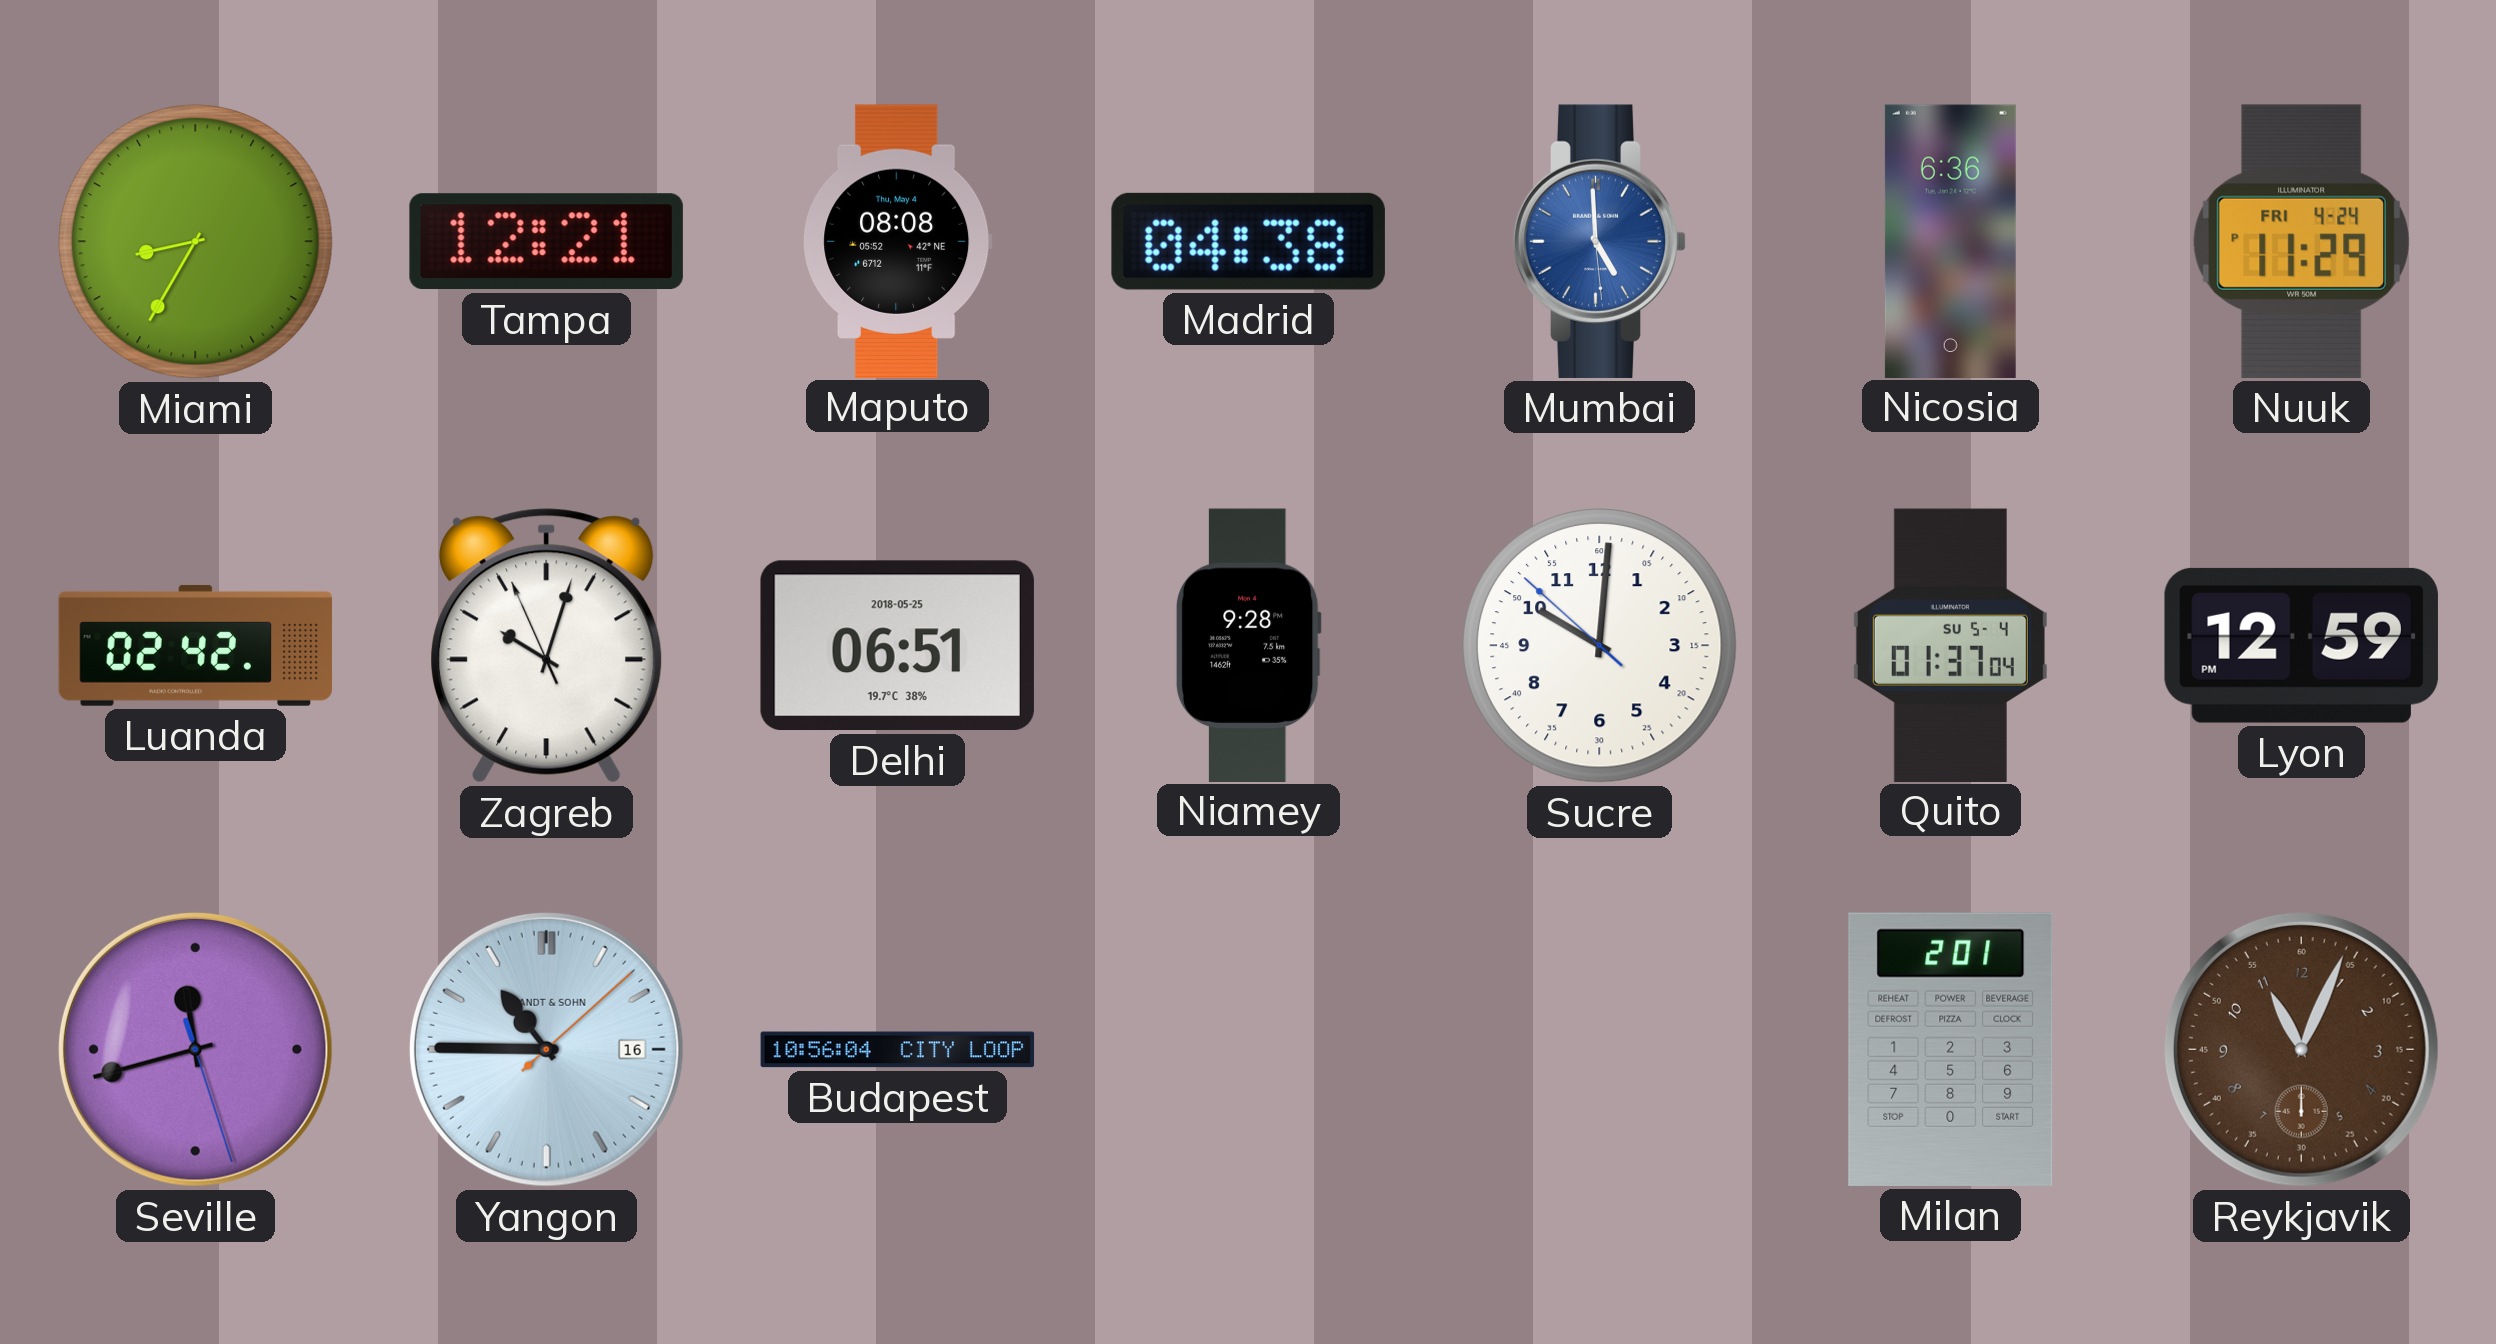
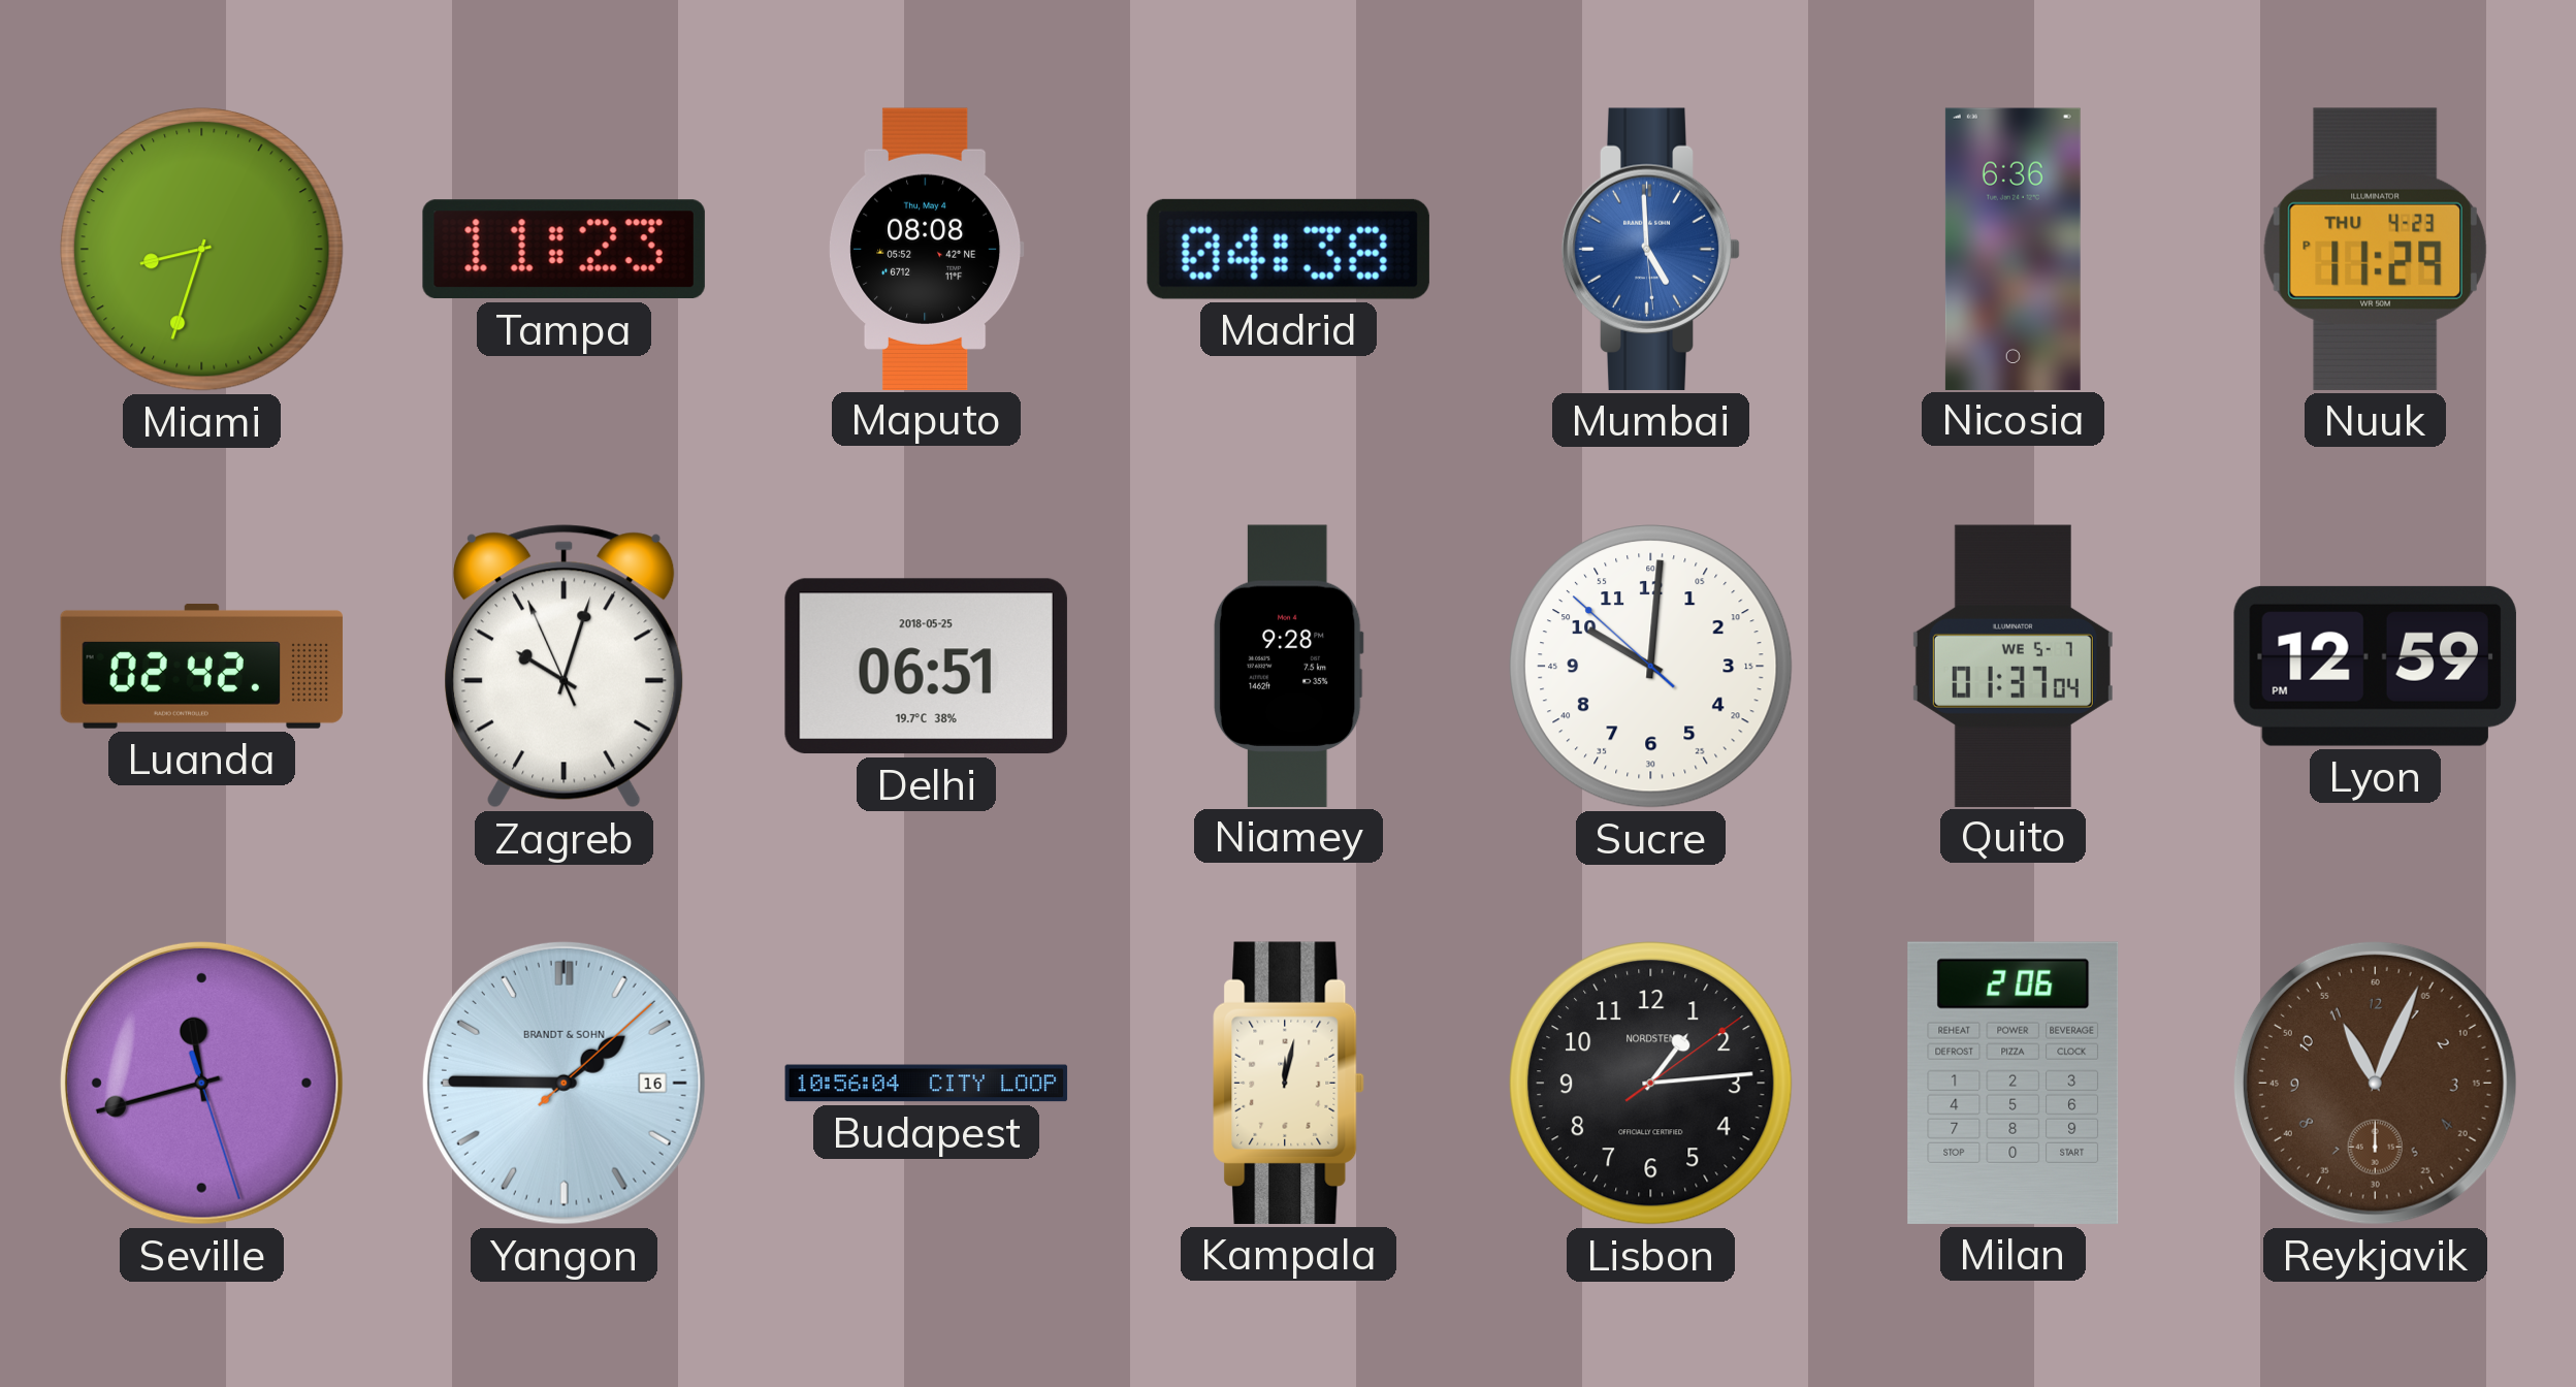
Miami: 8:35 -> 8:33
Tampa: 12:21 -> 11:23
Nuuk date: FRI 4-24 -> THU 4-23
Quito date: SU 5-4 -> WE 5-7
Yangon: 10:45 -> 1:45
Kampala: none -> 12:02
Lisbon: none -> 1:14
Milan: 2:01 -> 2:06
